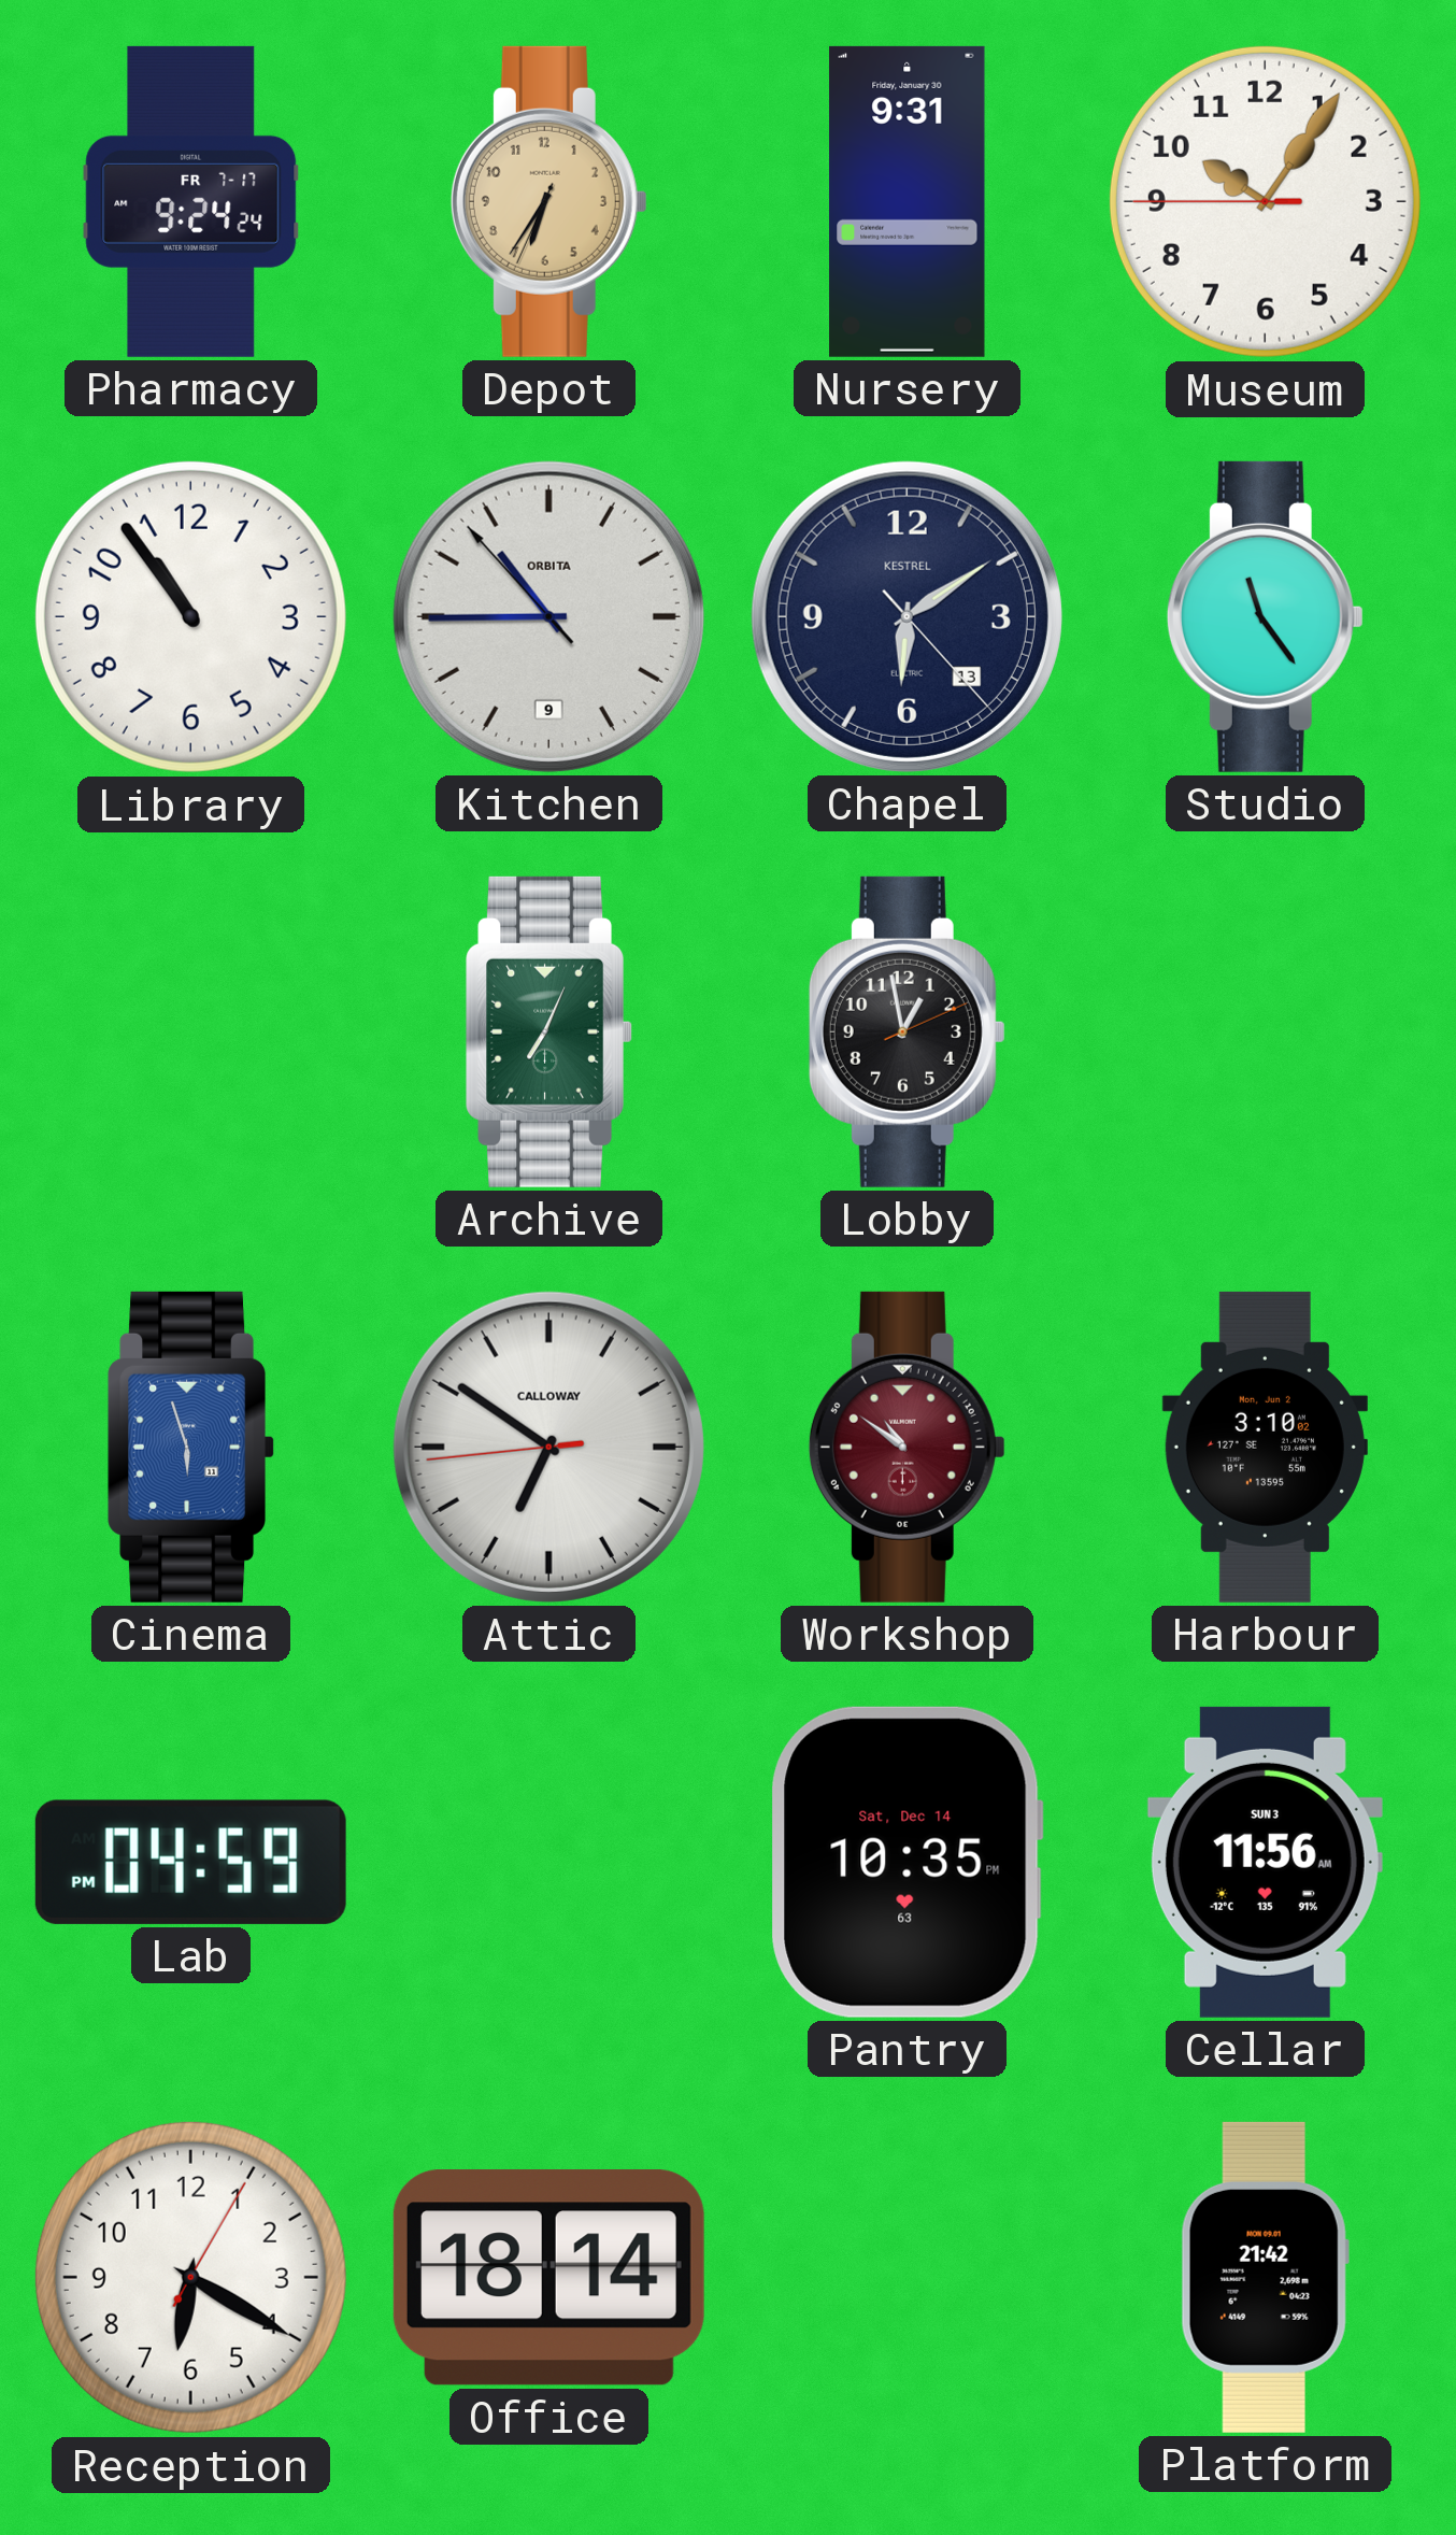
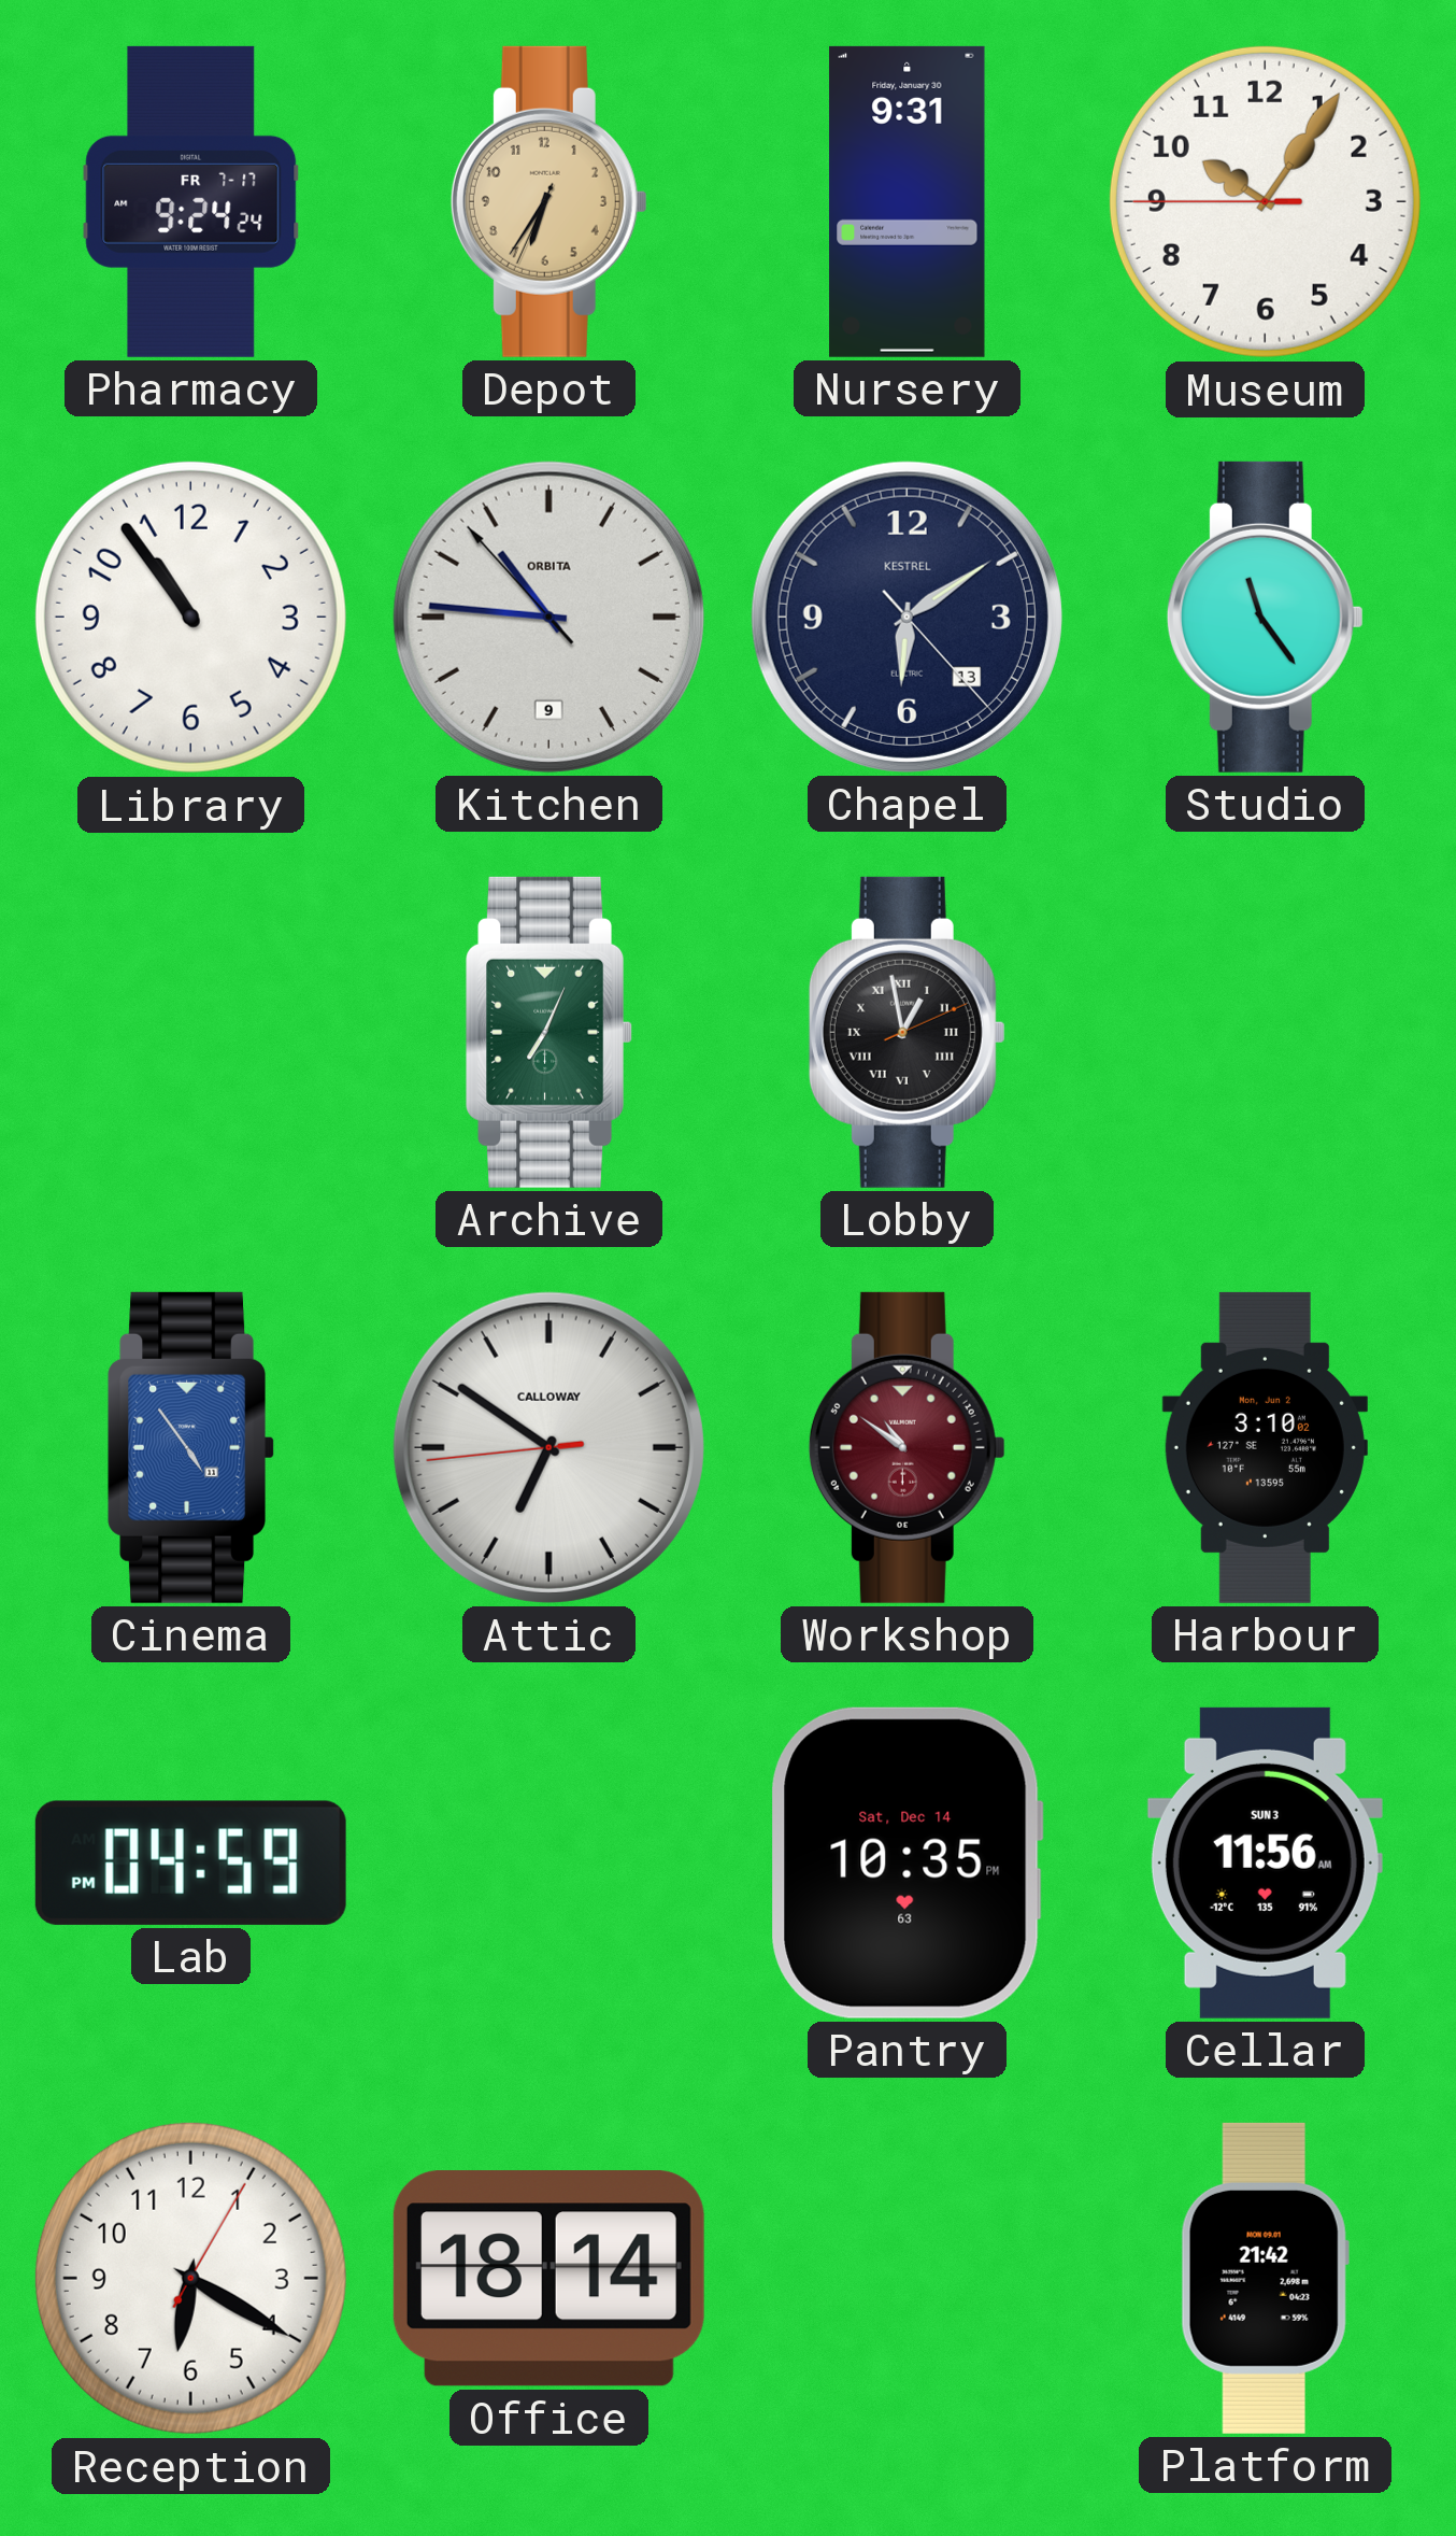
Kitchen: 10:44 -> 10:45
Lobby numerals: Arabic -> Roman
Cinema: 5:57 -> 4:54
